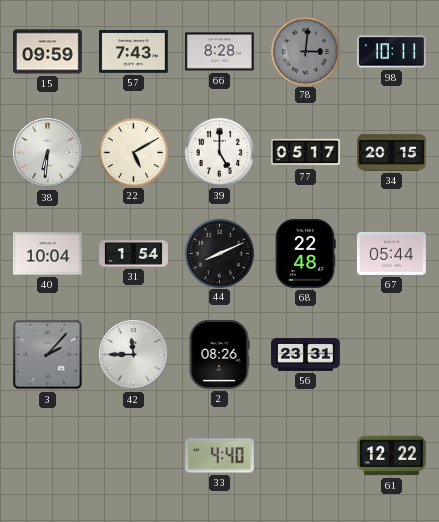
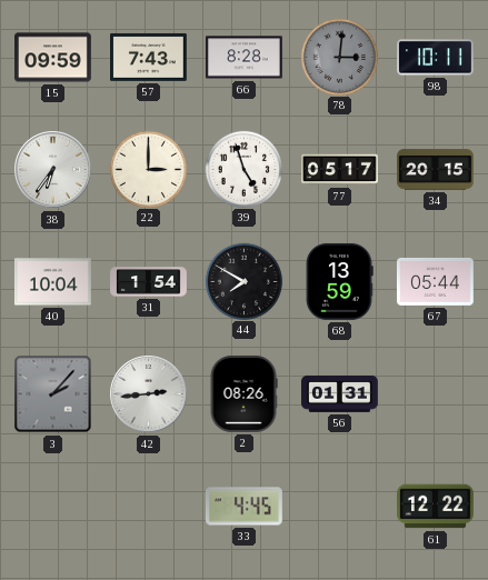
38: 6:31 -> 6:36
22: 5:10 -> 3:00
39: 5:00 -> 4:57
44: 8:11 -> 7:50
68: 22:48 -> 13:59
42: 11:45 -> 2:44
56: 23:31 -> 01:31
33: 4:40 -> 4:45
